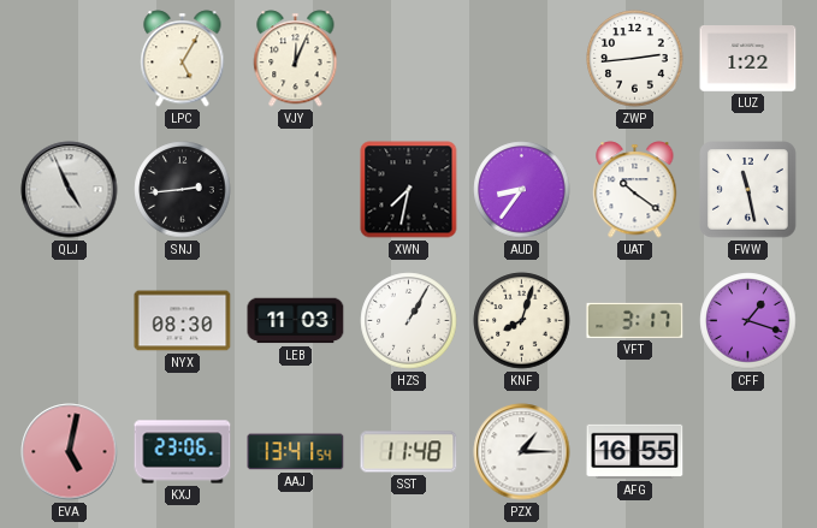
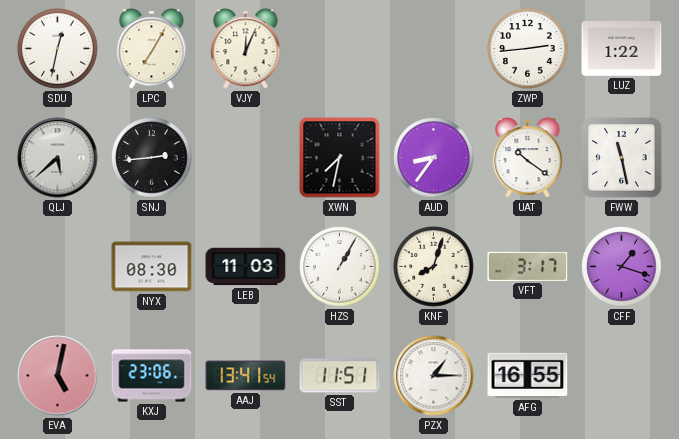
SDU: none -> 12:32
LPC: 5:05 -> 7:05
QLJ: 4:56 -> 5:38
SST: 11:48 -> 11:51
